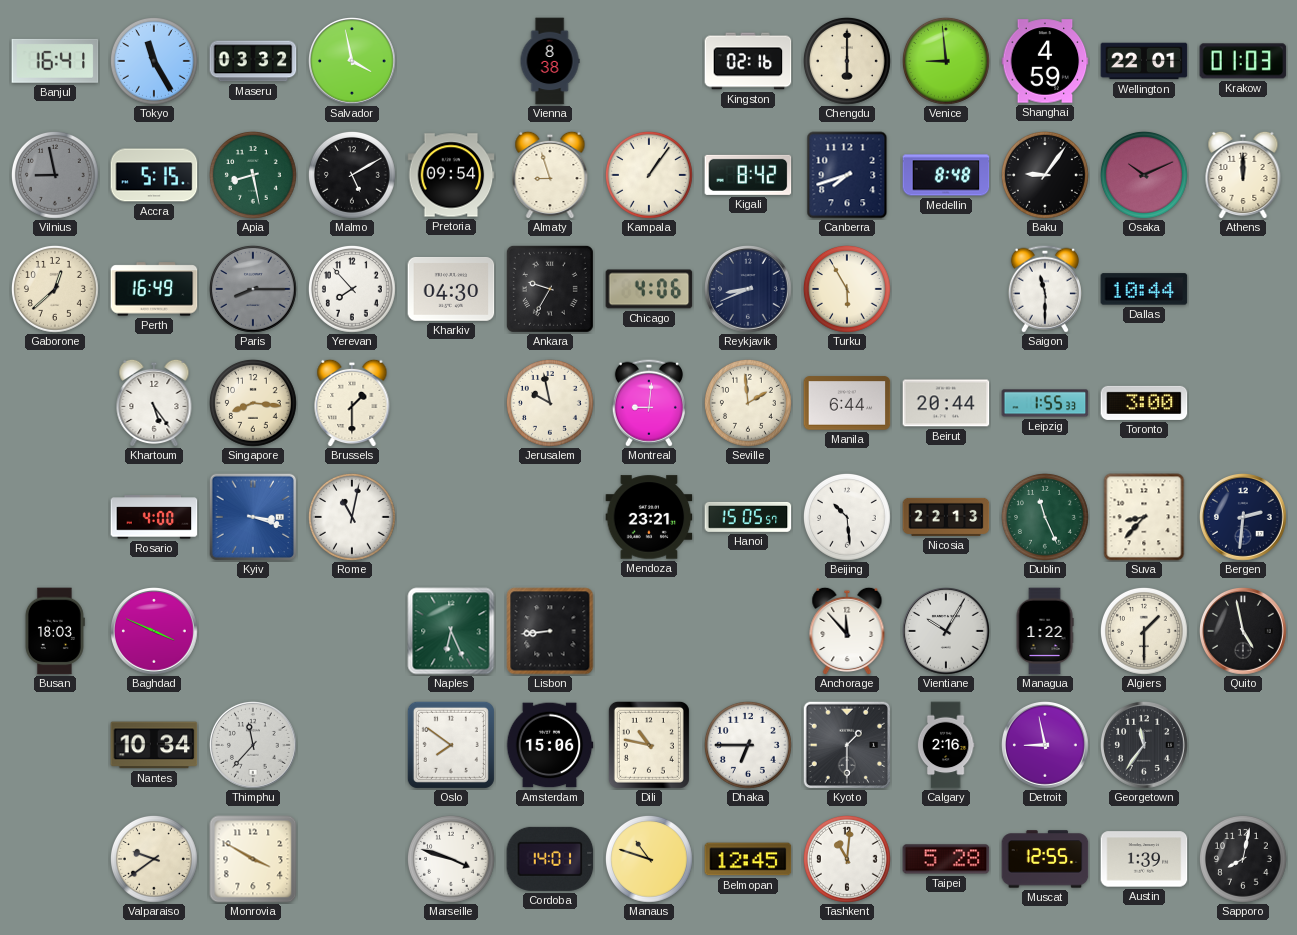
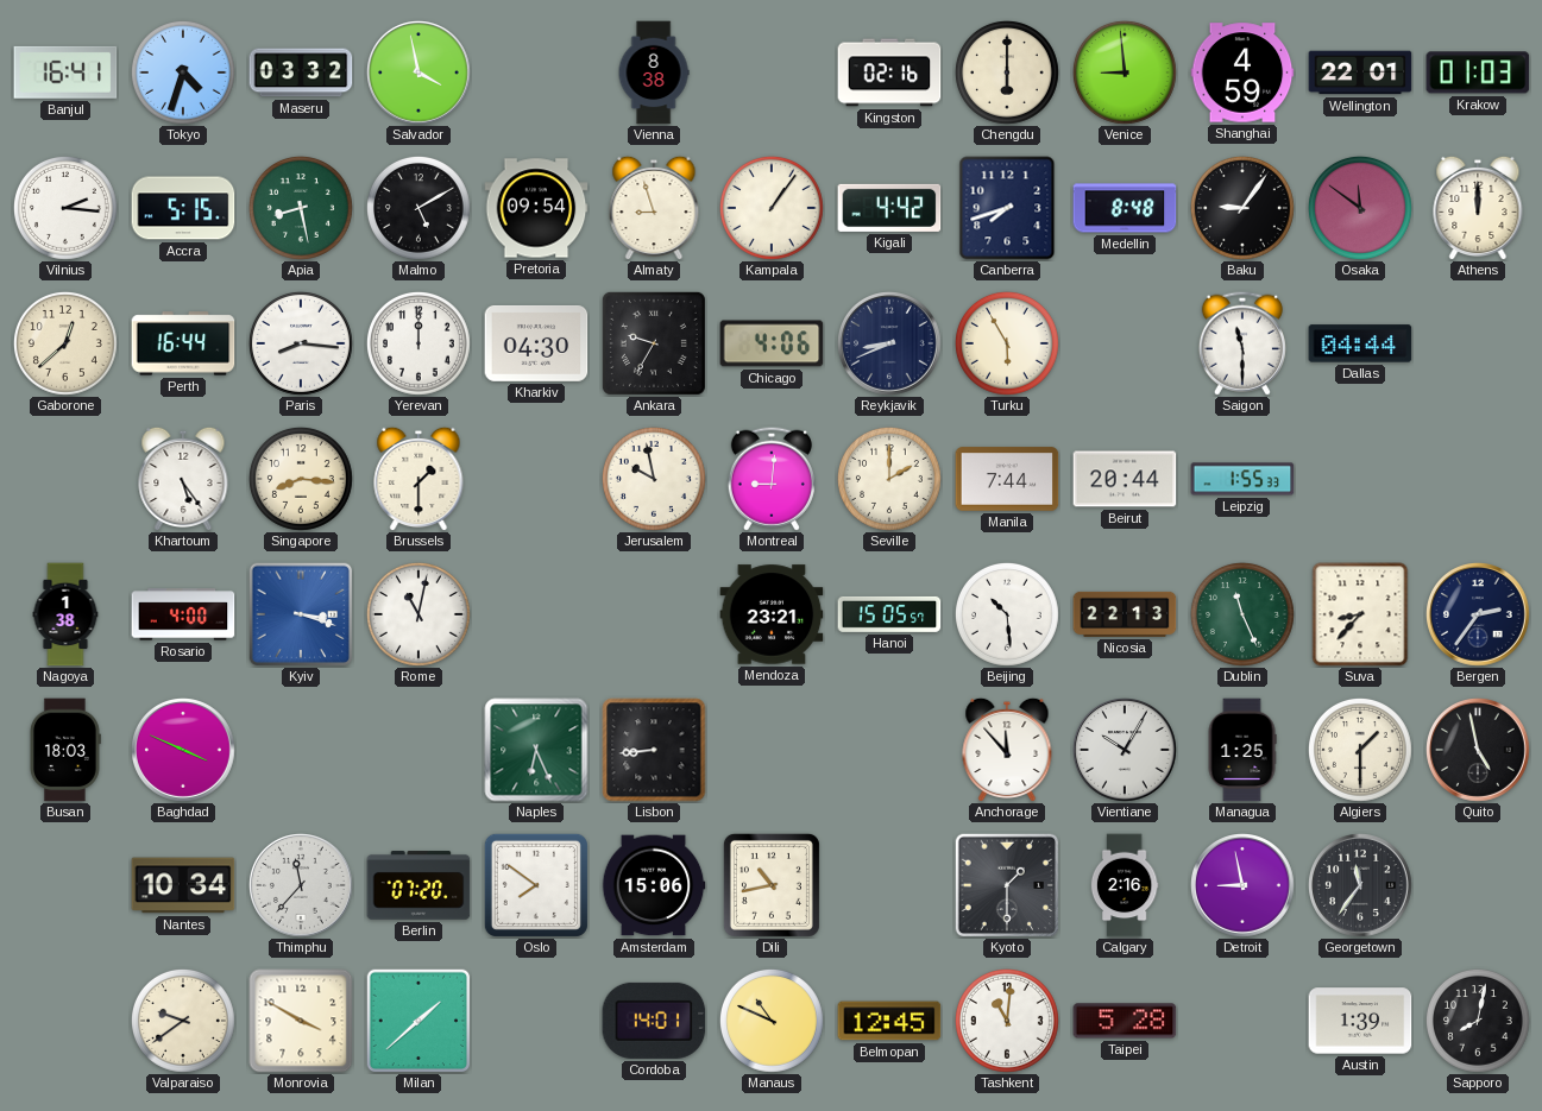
Tokyo: 11:25 -> 4:33
Vilnius: 8:58 -> 2:16
Vilnius dial: grey -> white
Kigali: 8:42 -> 4:42
Osaka: 10:11 -> 11:51
Perth: 16:49 -> 16:44
Paris: 8:15 -> 8:16
Paris dial: grey -> white
Yerevan: 7:53 -> 12:00
Dallas: 10:44 -> 04:44
Seville: 1:59 -> 2:00
Manila: 6:44 -> 7:44
Toronto: 3:00 -> none
Nagoya: none -> 1:38
Bergen: 2:31 -> 2:36
Managua: 1:22 -> 1:25
Berlin: none -> 07:20
Dili: 10:47 -> 10:43
Dhaka: 6:45 -> none
Milan: none -> 1:38
Marseille: 3:48 -> none
Manaus: 10:48 -> 10:49
Muscat: 12:55 -> none
